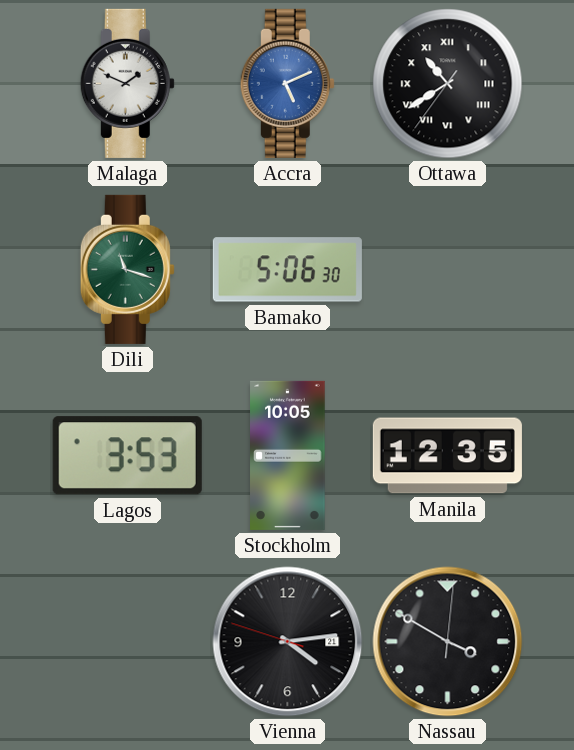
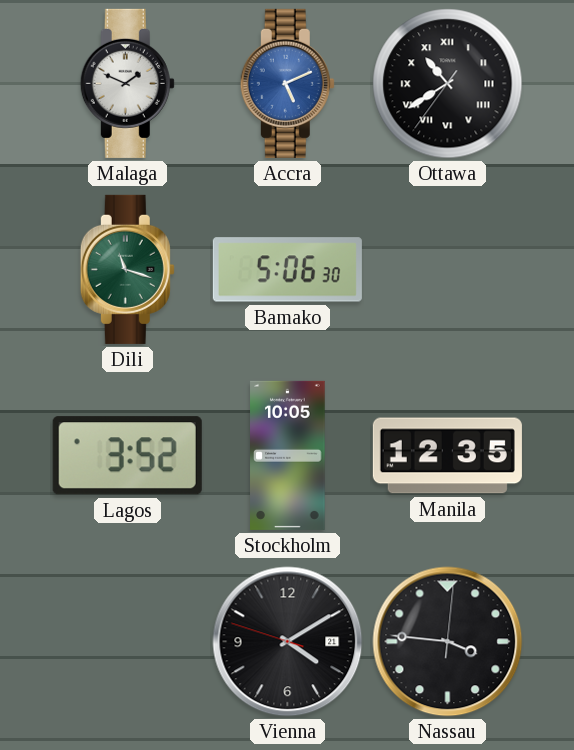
Lagos: 3:53 -> 3:52
Vienna: 4:13 -> 4:09
Nassau: 3:50 -> 3:46
